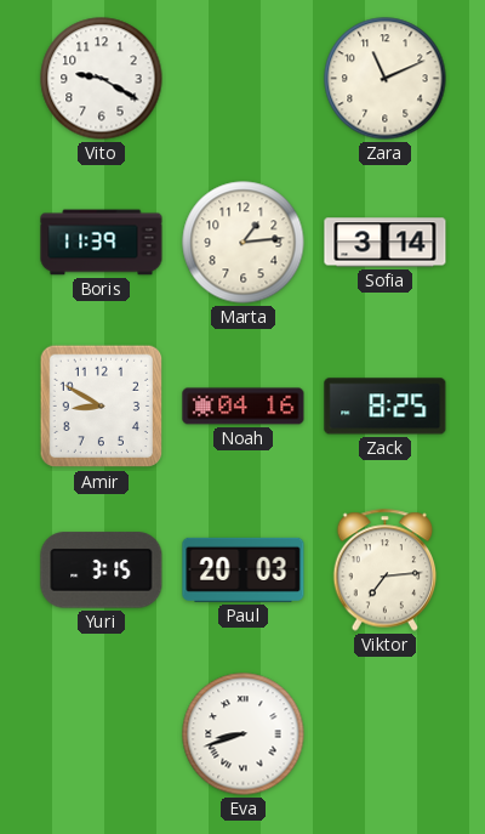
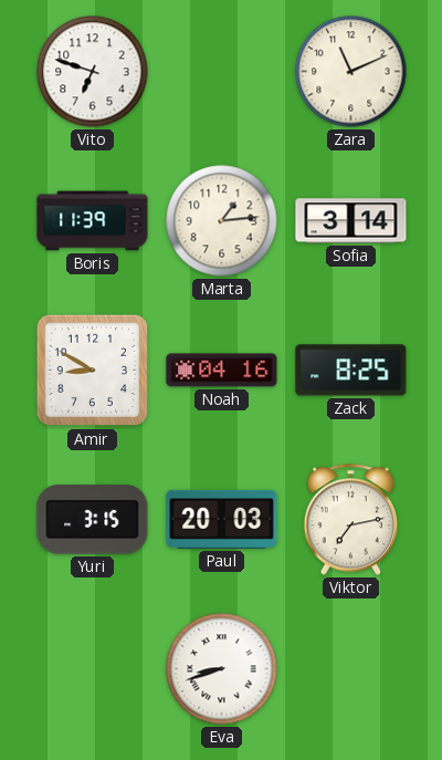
Vito: 9:20 -> 6:48
Viktor: 7:14 -> 7:13
